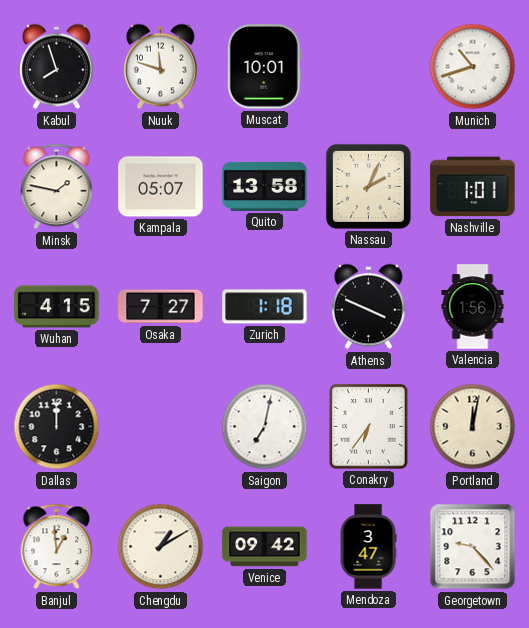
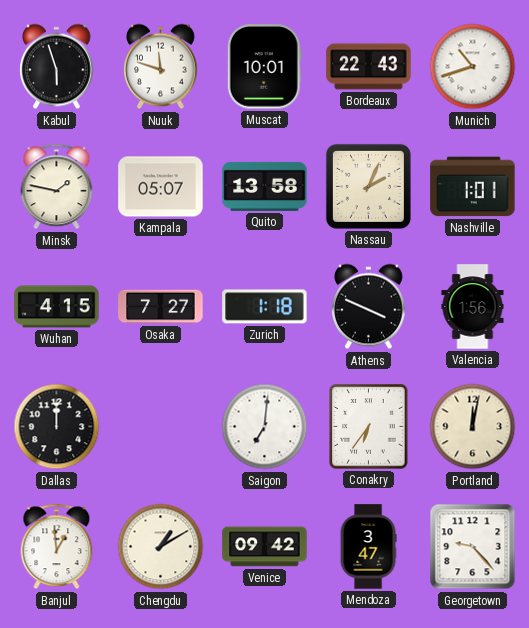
Kabul: 7:57 -> 5:57
Bordeaux: none -> 22:43
Saigon: 7:02 -> 7:01
